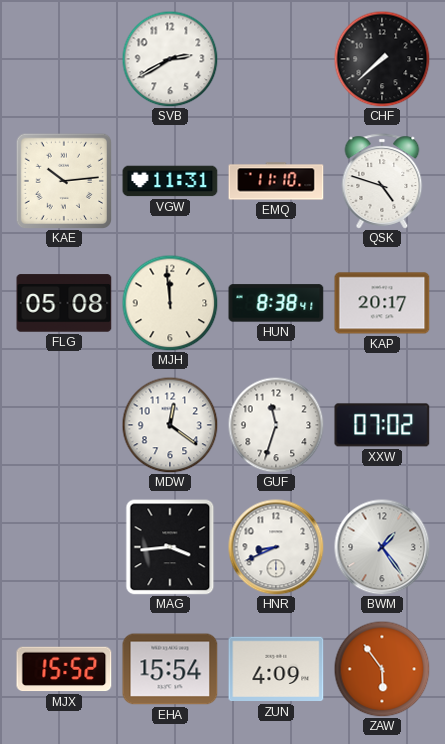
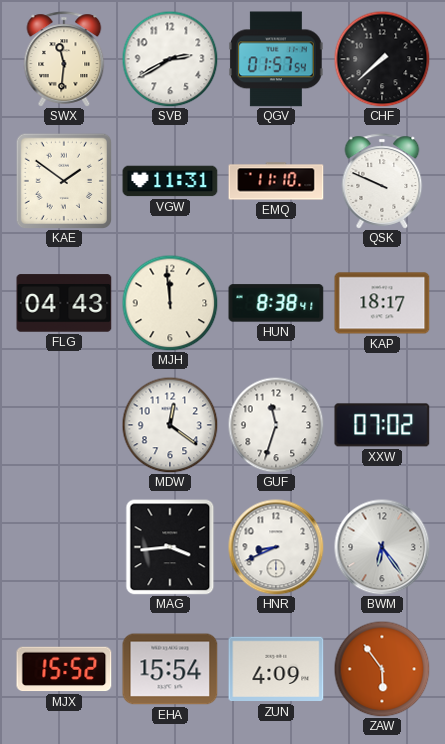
SWX: none -> 11:31
QGV: none -> 01:57
KAE: 10:14 -> 1:51
QSK: 4:48 -> 9:49
FLG: 05:08 -> 04:43
KAP: 20:17 -> 18:17
BWM: 1:24 -> 6:24
